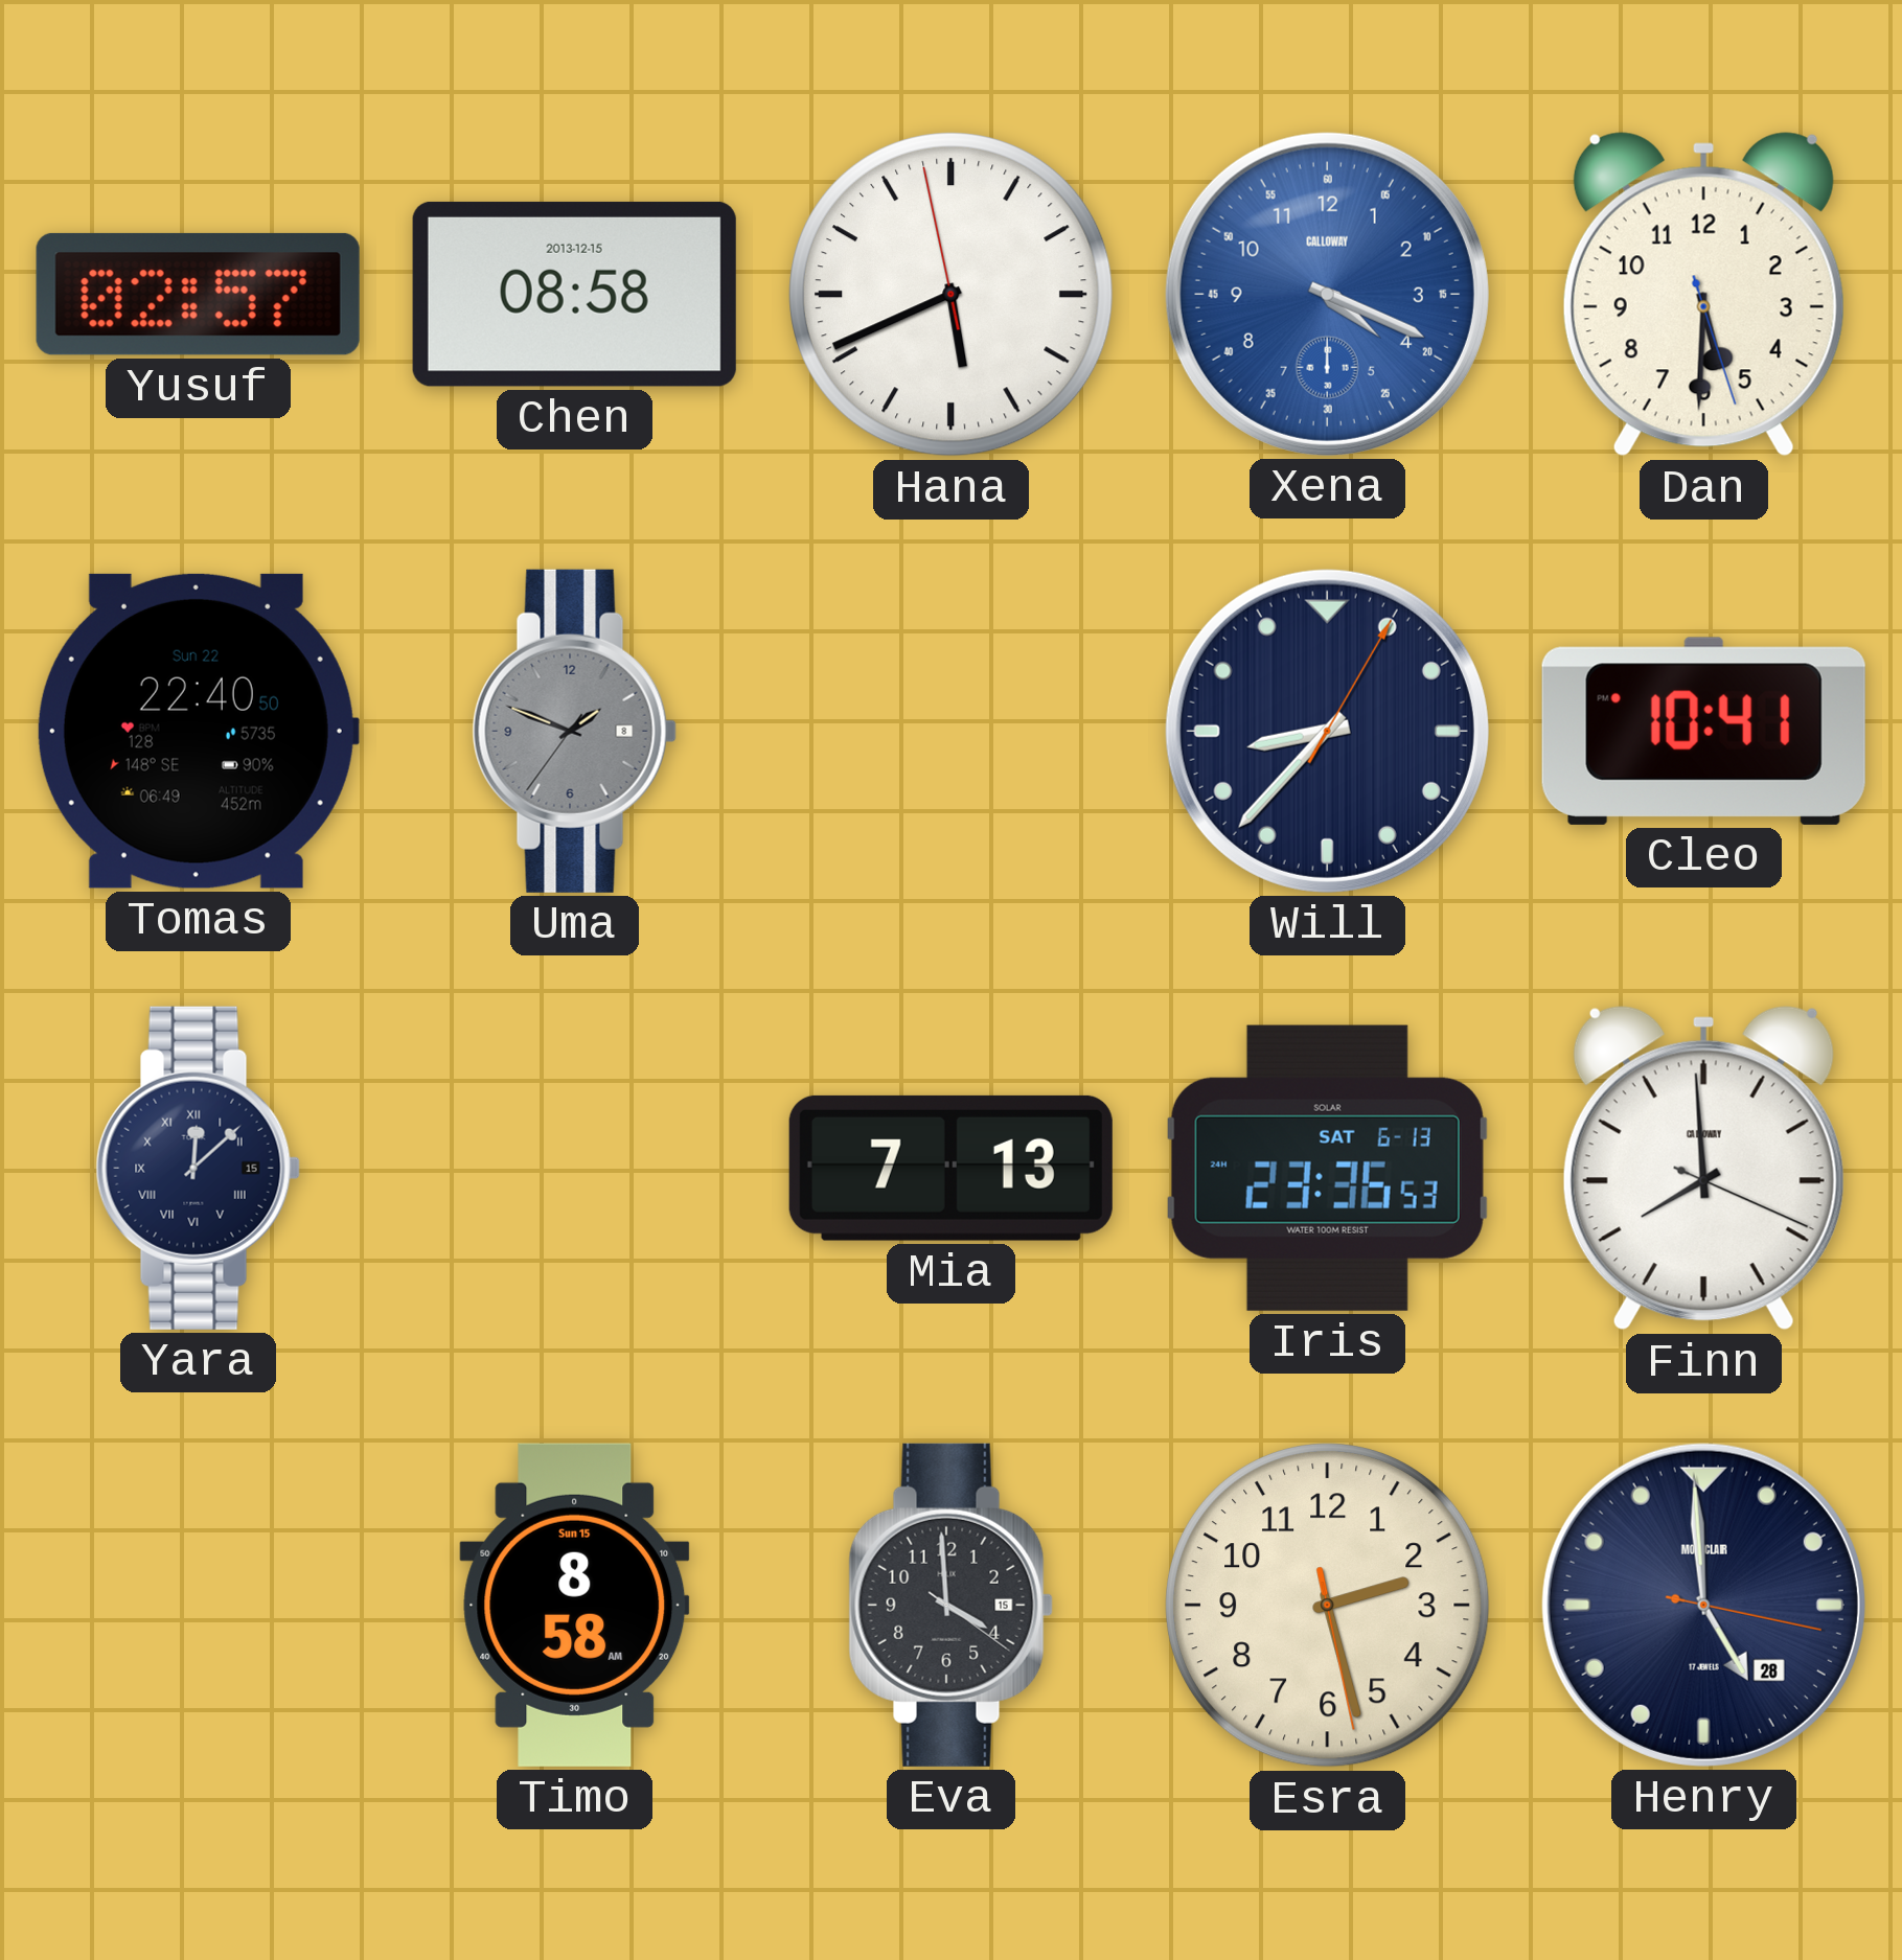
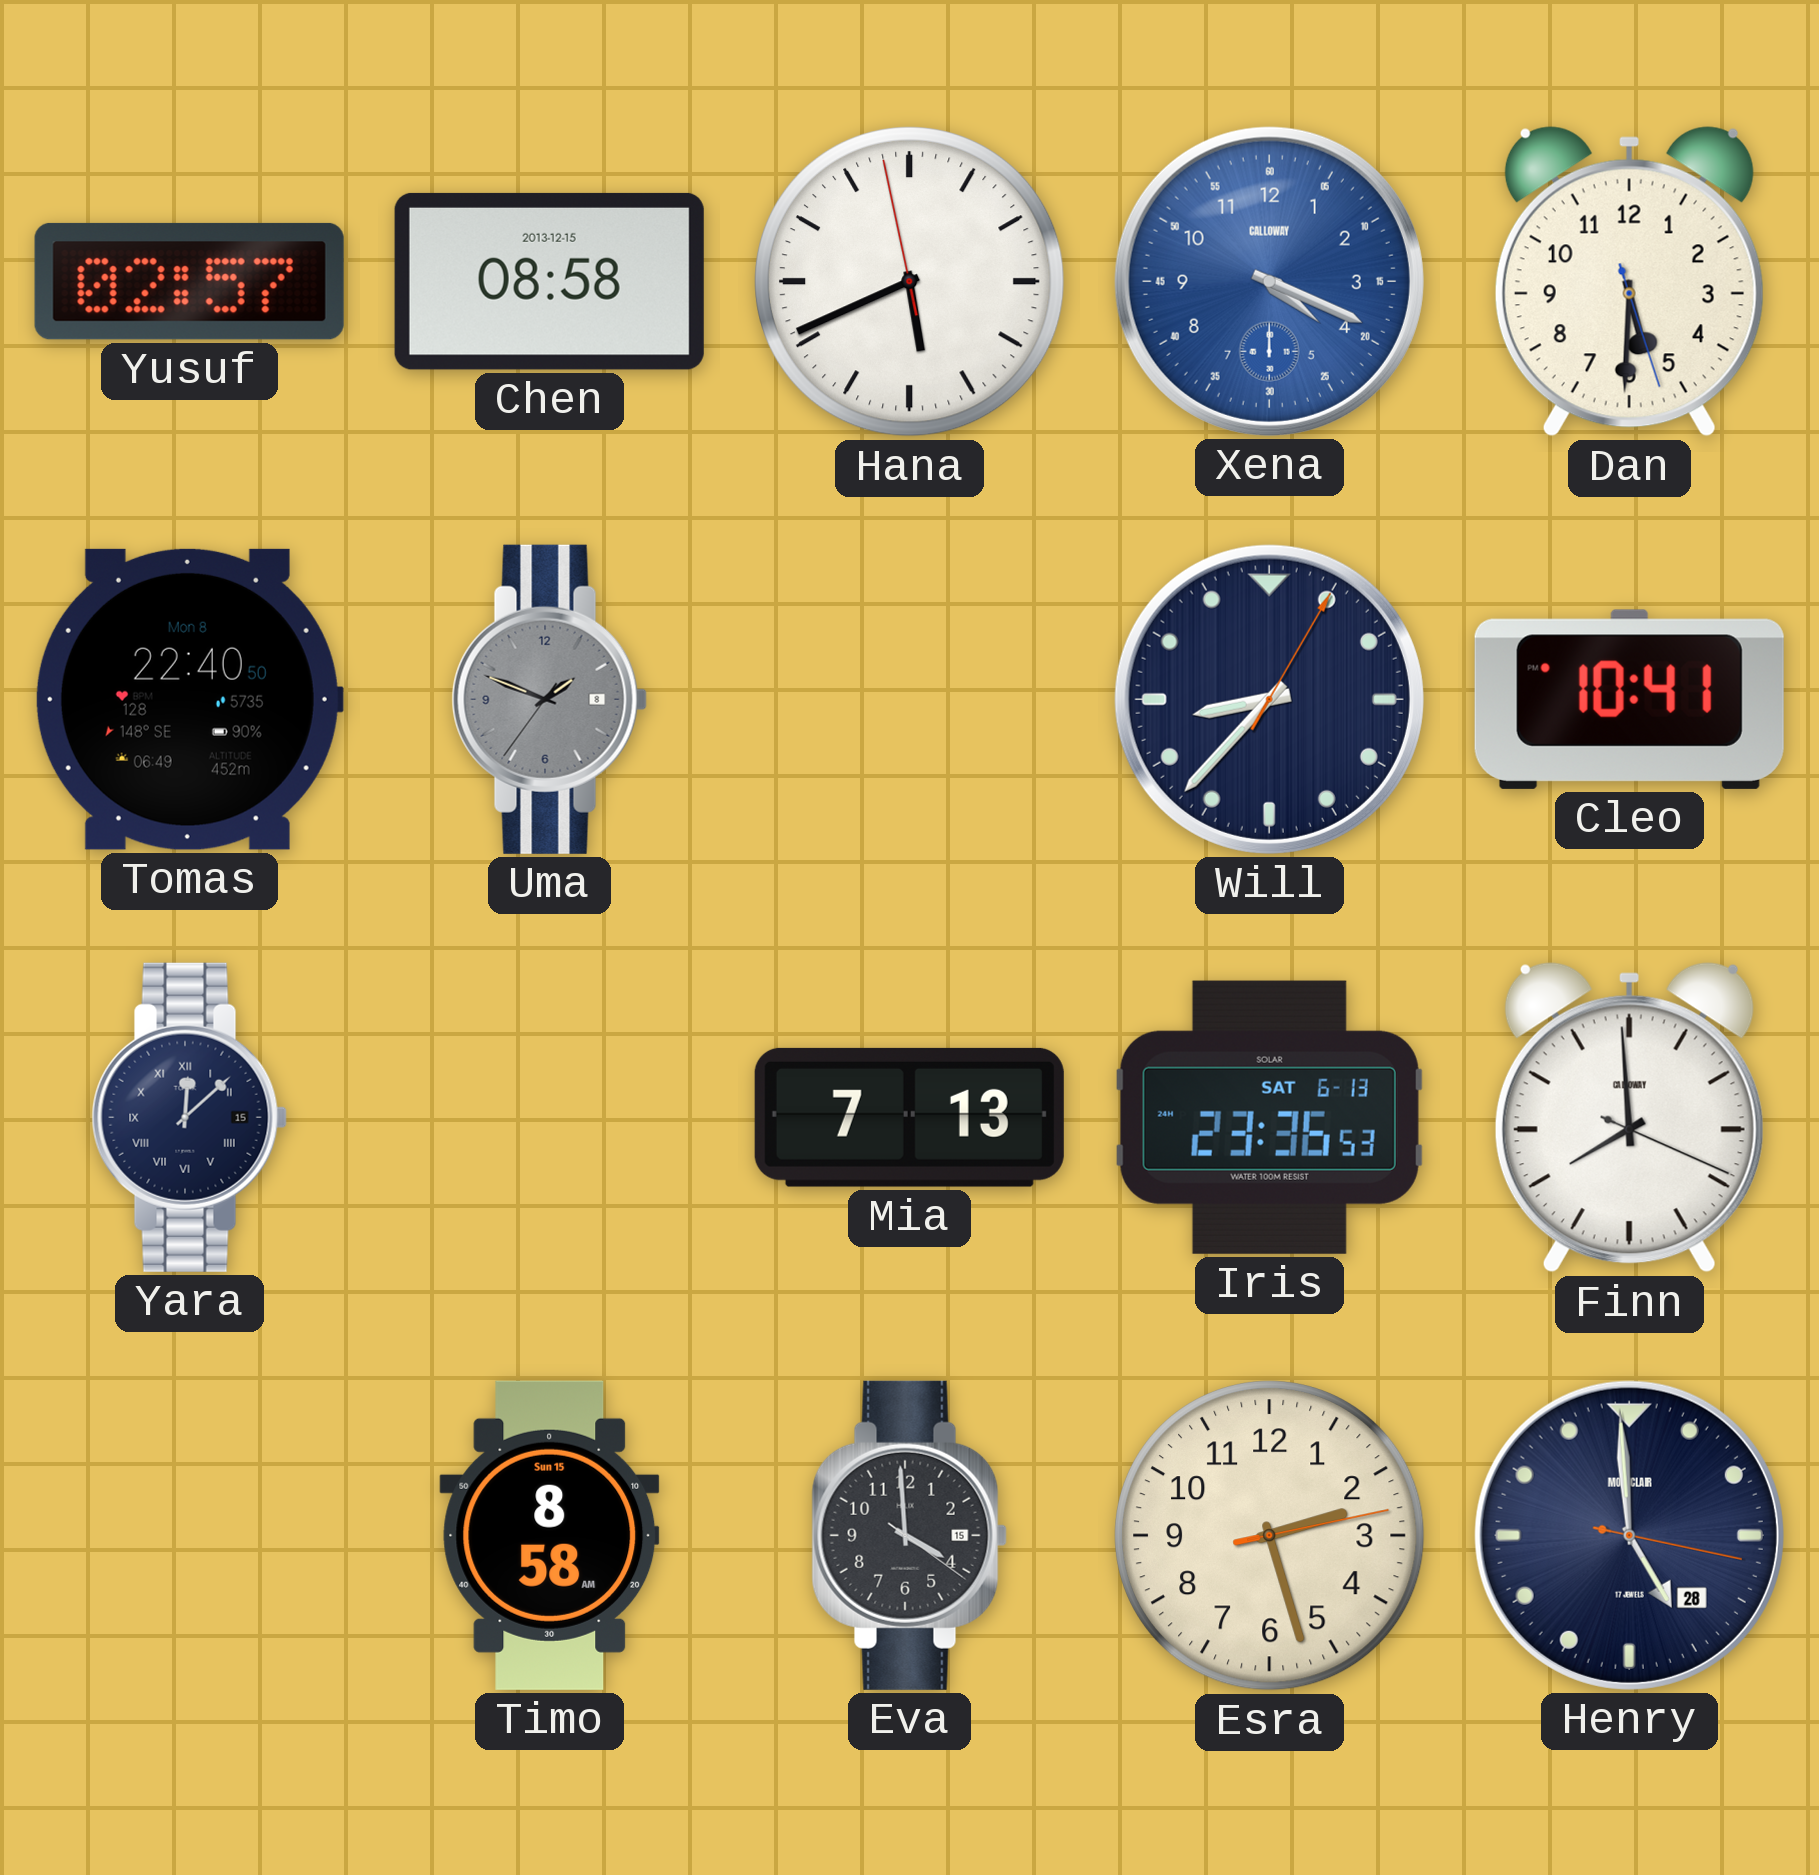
Tomas date: Sun 22 -> Mon 8
Esra: 2:27:28 -> 2:27:13
